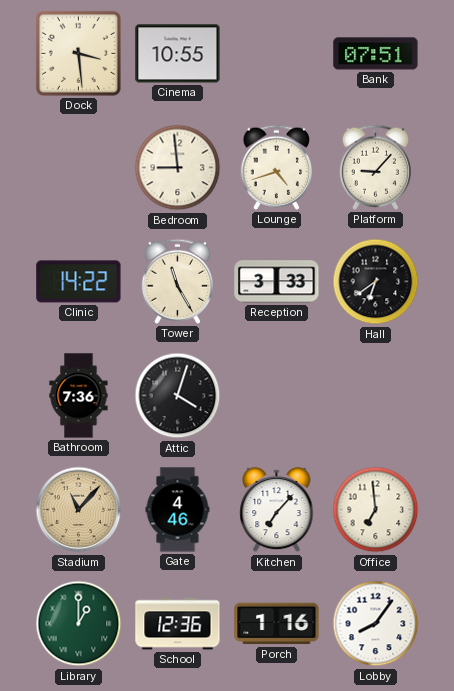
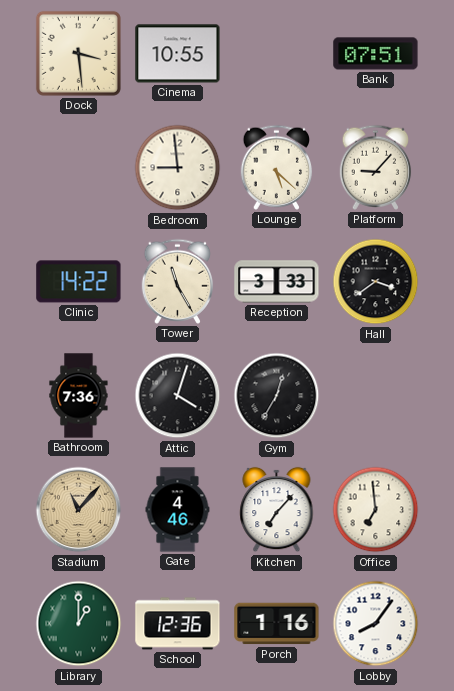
Lounge: 4:42 -> 5:22
Hall: 6:39 -> 3:39
Gym: none -> 12:35
